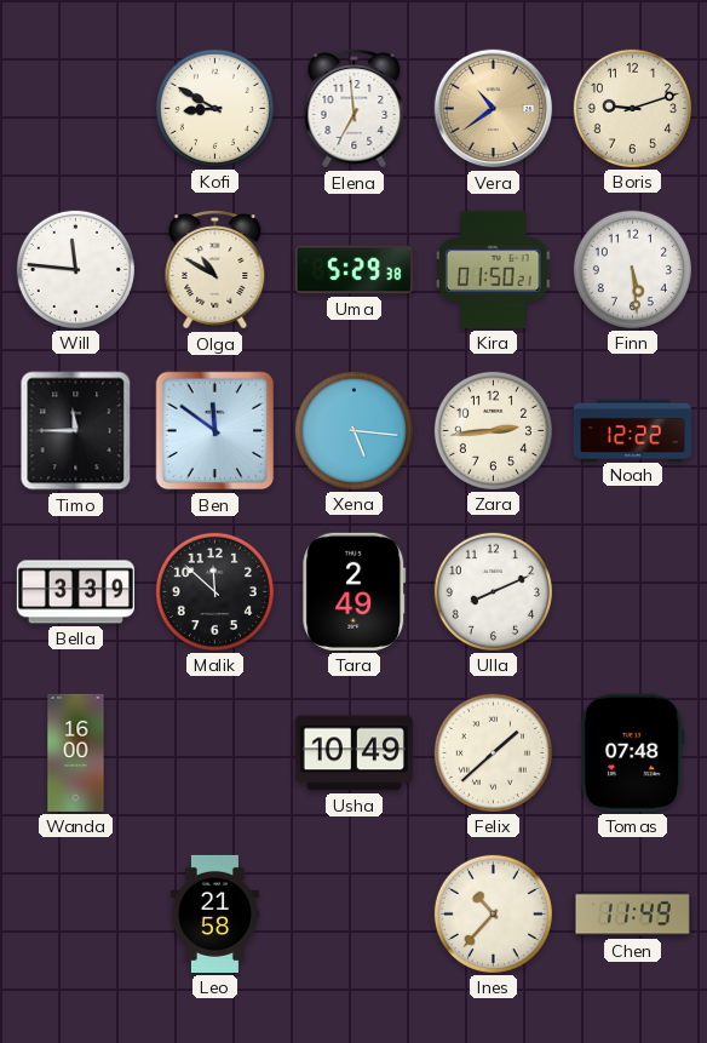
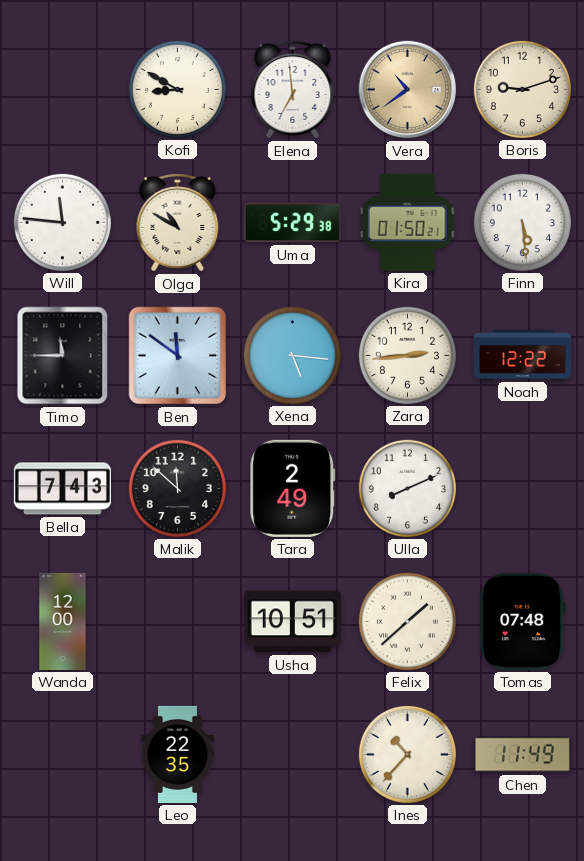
Bella: 3:39 -> 7:43
Wanda: 16:00 -> 12:00
Usha: 10:49 -> 10:51
Leo: 21:58 -> 22:35
